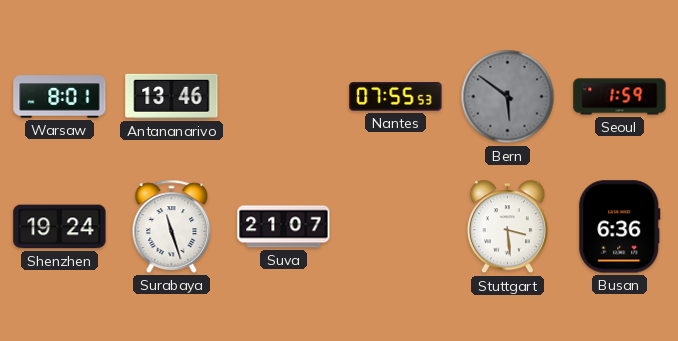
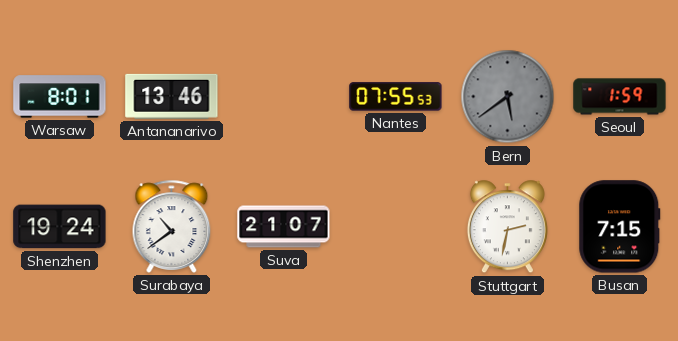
Bern: 5:51 -> 5:39
Surabaya: 11:27 -> 10:39
Stuttgart: 3:29 -> 2:32
Busan: 6:36 -> 7:15
